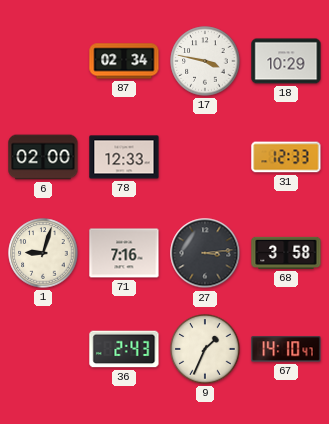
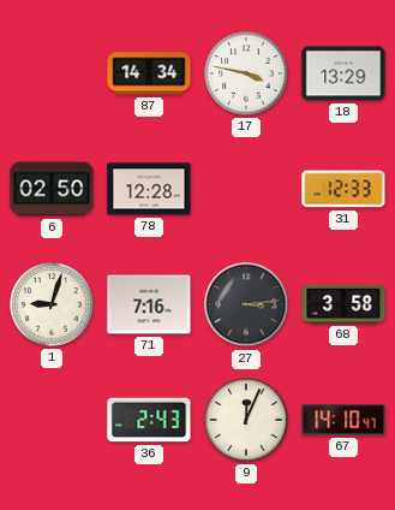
87: 02:34 -> 14:34
18: 10:29 -> 13:29
6: 02:00 -> 02:50
78: 12:33 -> 12:28
9: 1:34 -> 12:04
